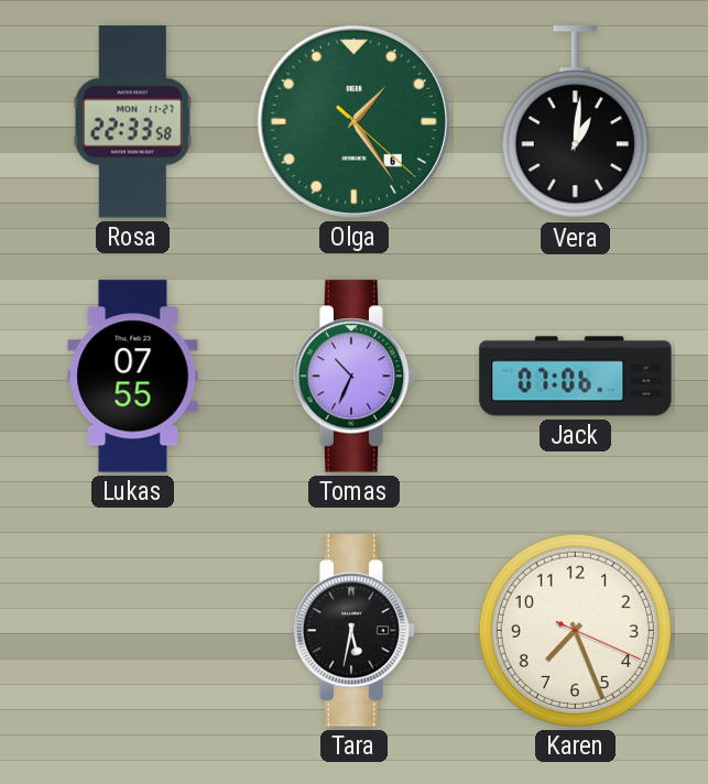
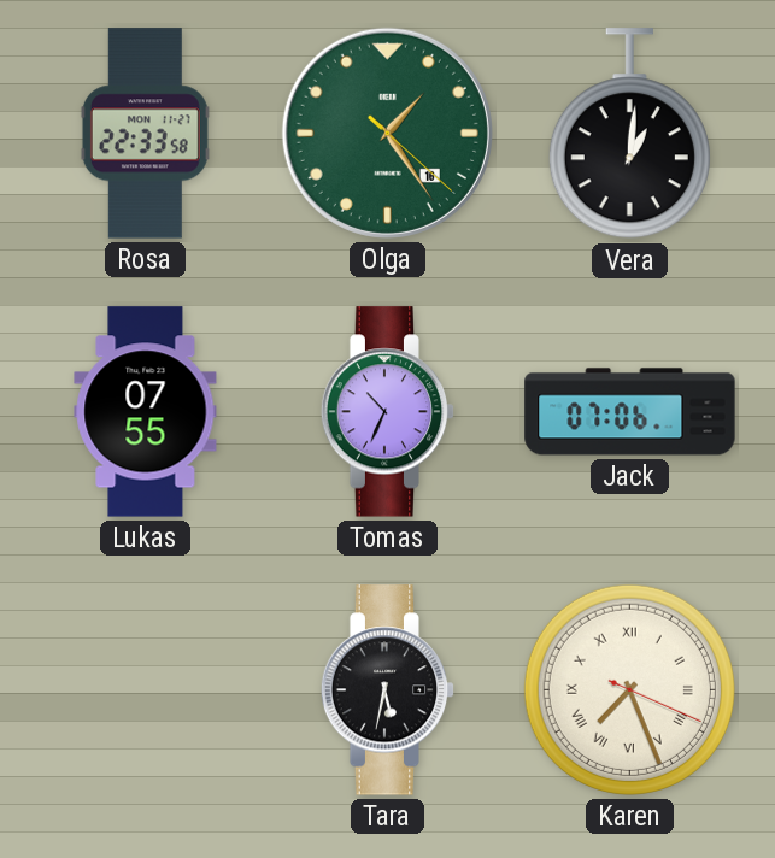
Olga date: 6 -> 16
Karen numerals: Arabic -> Roman
